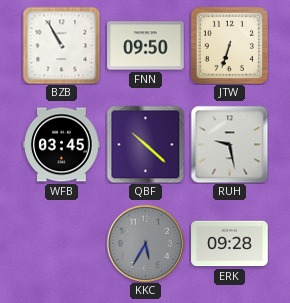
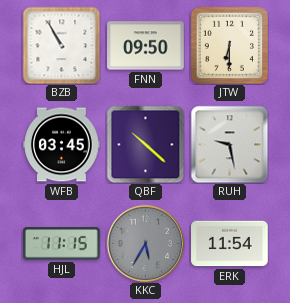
JTW: 6:33 -> 6:30
HJL: none -> 11:15
ERK: 09:28 -> 11:54
